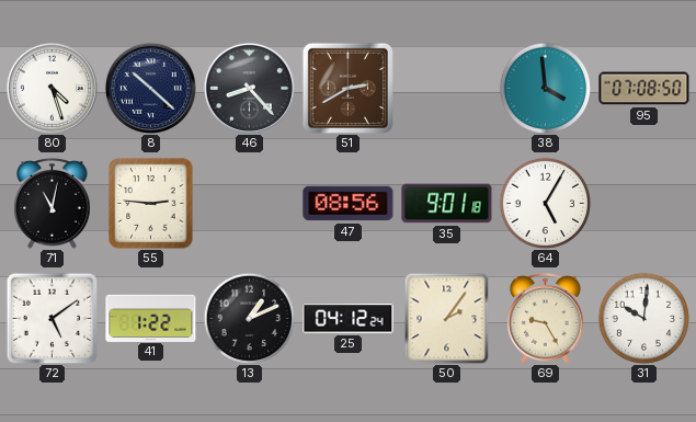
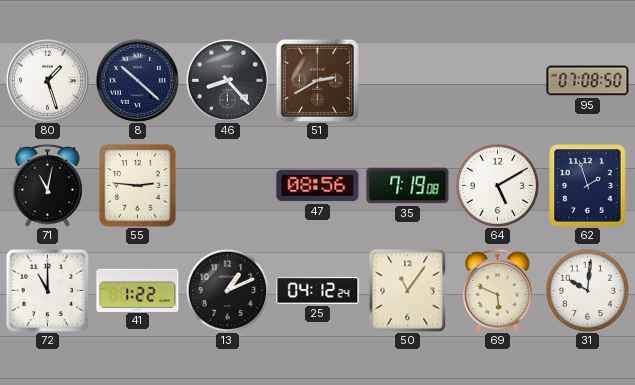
80: 4:27 -> 1:27
38: 3:59 -> none
35: 9:01 -> 7:19
64: 5:05 -> 5:10
62: none -> 1:57
72: 5:09 -> 11:00
50: 2:06 -> 11:06
69: 9:25 -> 5:49
